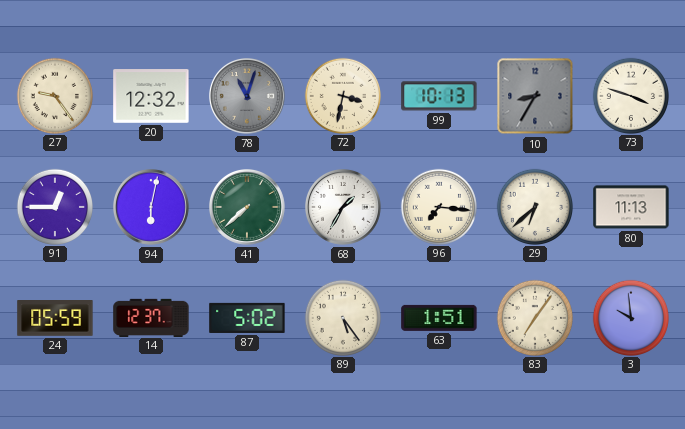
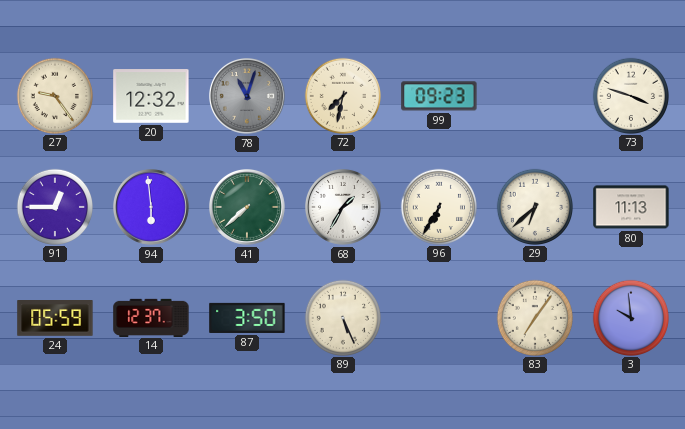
72: 3:32 -> 7:32
99: 10:13 -> 09:23
10: 8:35 -> none
94: 6:02 -> 5:59
96: 7:16 -> 6:35
87: 5:02 -> 3:50
89: 5:24 -> 5:26
63: 1:51 -> none
